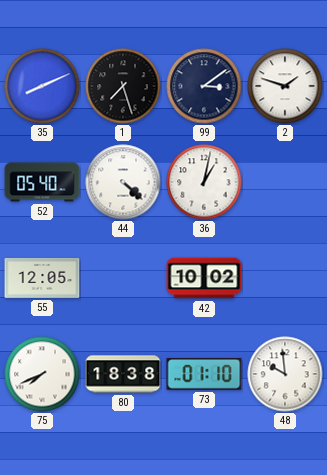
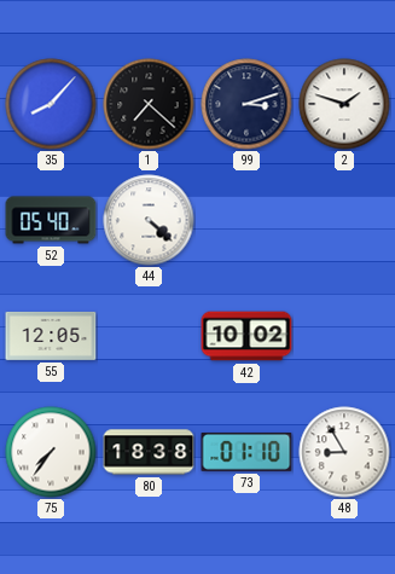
35: 8:11 -> 8:07
1: 7:27 -> 7:22
99: 3:09 -> 3:12
36: 1:02 -> none
75: 7:41 -> 7:36
48: 9:59 -> 8:55
